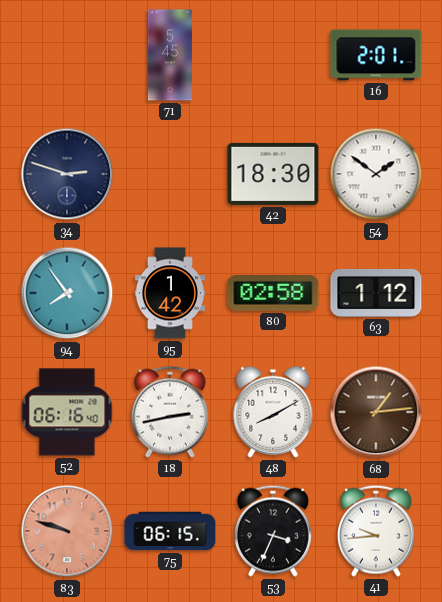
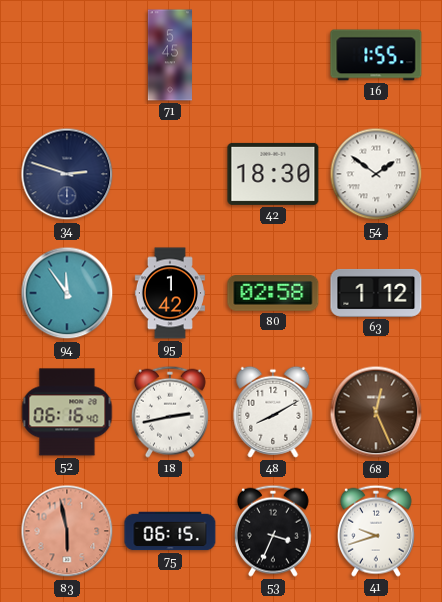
16: 2:01 -> 1:55
94: 7:54 -> 11:54
68: 1:14 -> 12:26
83: 9:48 -> 5:58
41: 9:44 -> 9:42
